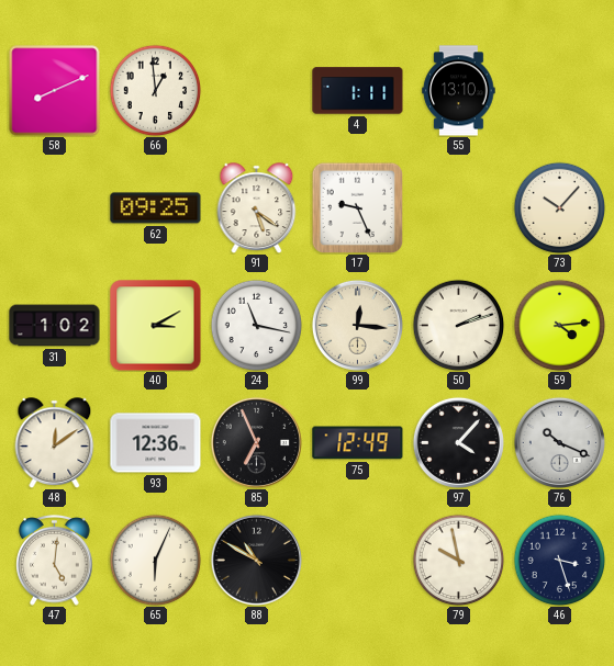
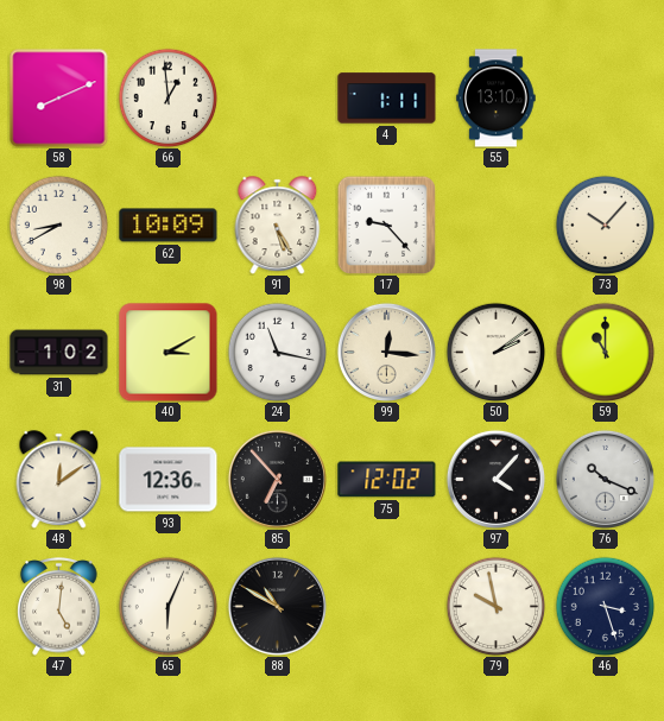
98: none -> 8:40
62: 09:25 -> 10:09
91: 5:21 -> 5:25
17: 9:26 -> 9:23
50: 2:12 -> 2:09
59: 4:14 -> 11:00
85: 6:56 -> 6:53
75: 12:49 -> 12:02
